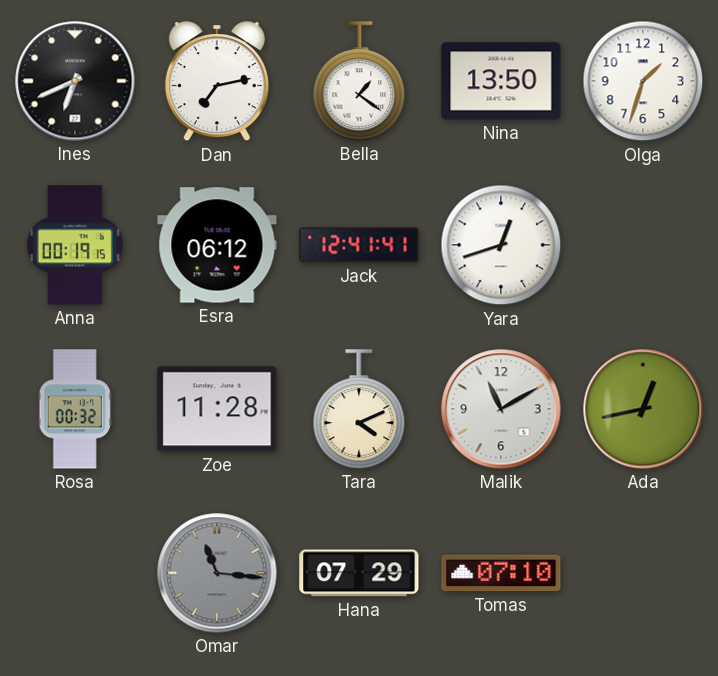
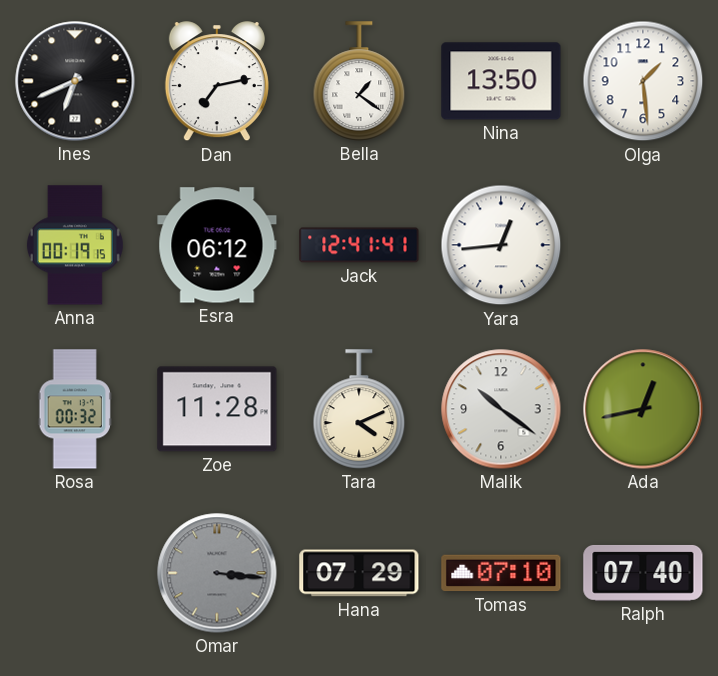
Olga: 1:33 -> 1:29
Yara: 12:42 -> 12:44
Malik: 11:10 -> 10:21
Omar: 11:16 -> 3:16
Ralph: none -> 07:40
